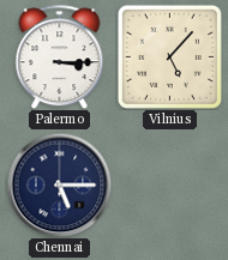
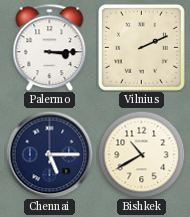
Vilnius: 5:07 -> 2:11
Bishkek: none -> 10:40
